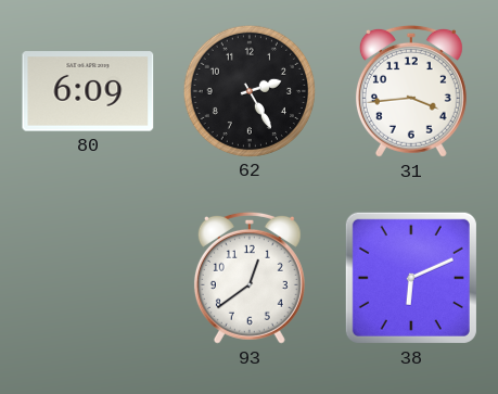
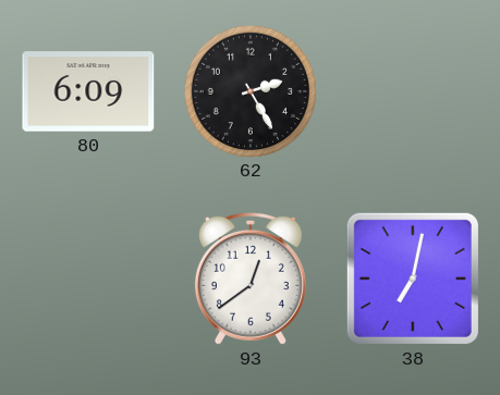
31: 3:44 -> none
38: 6:11 -> 7:02
